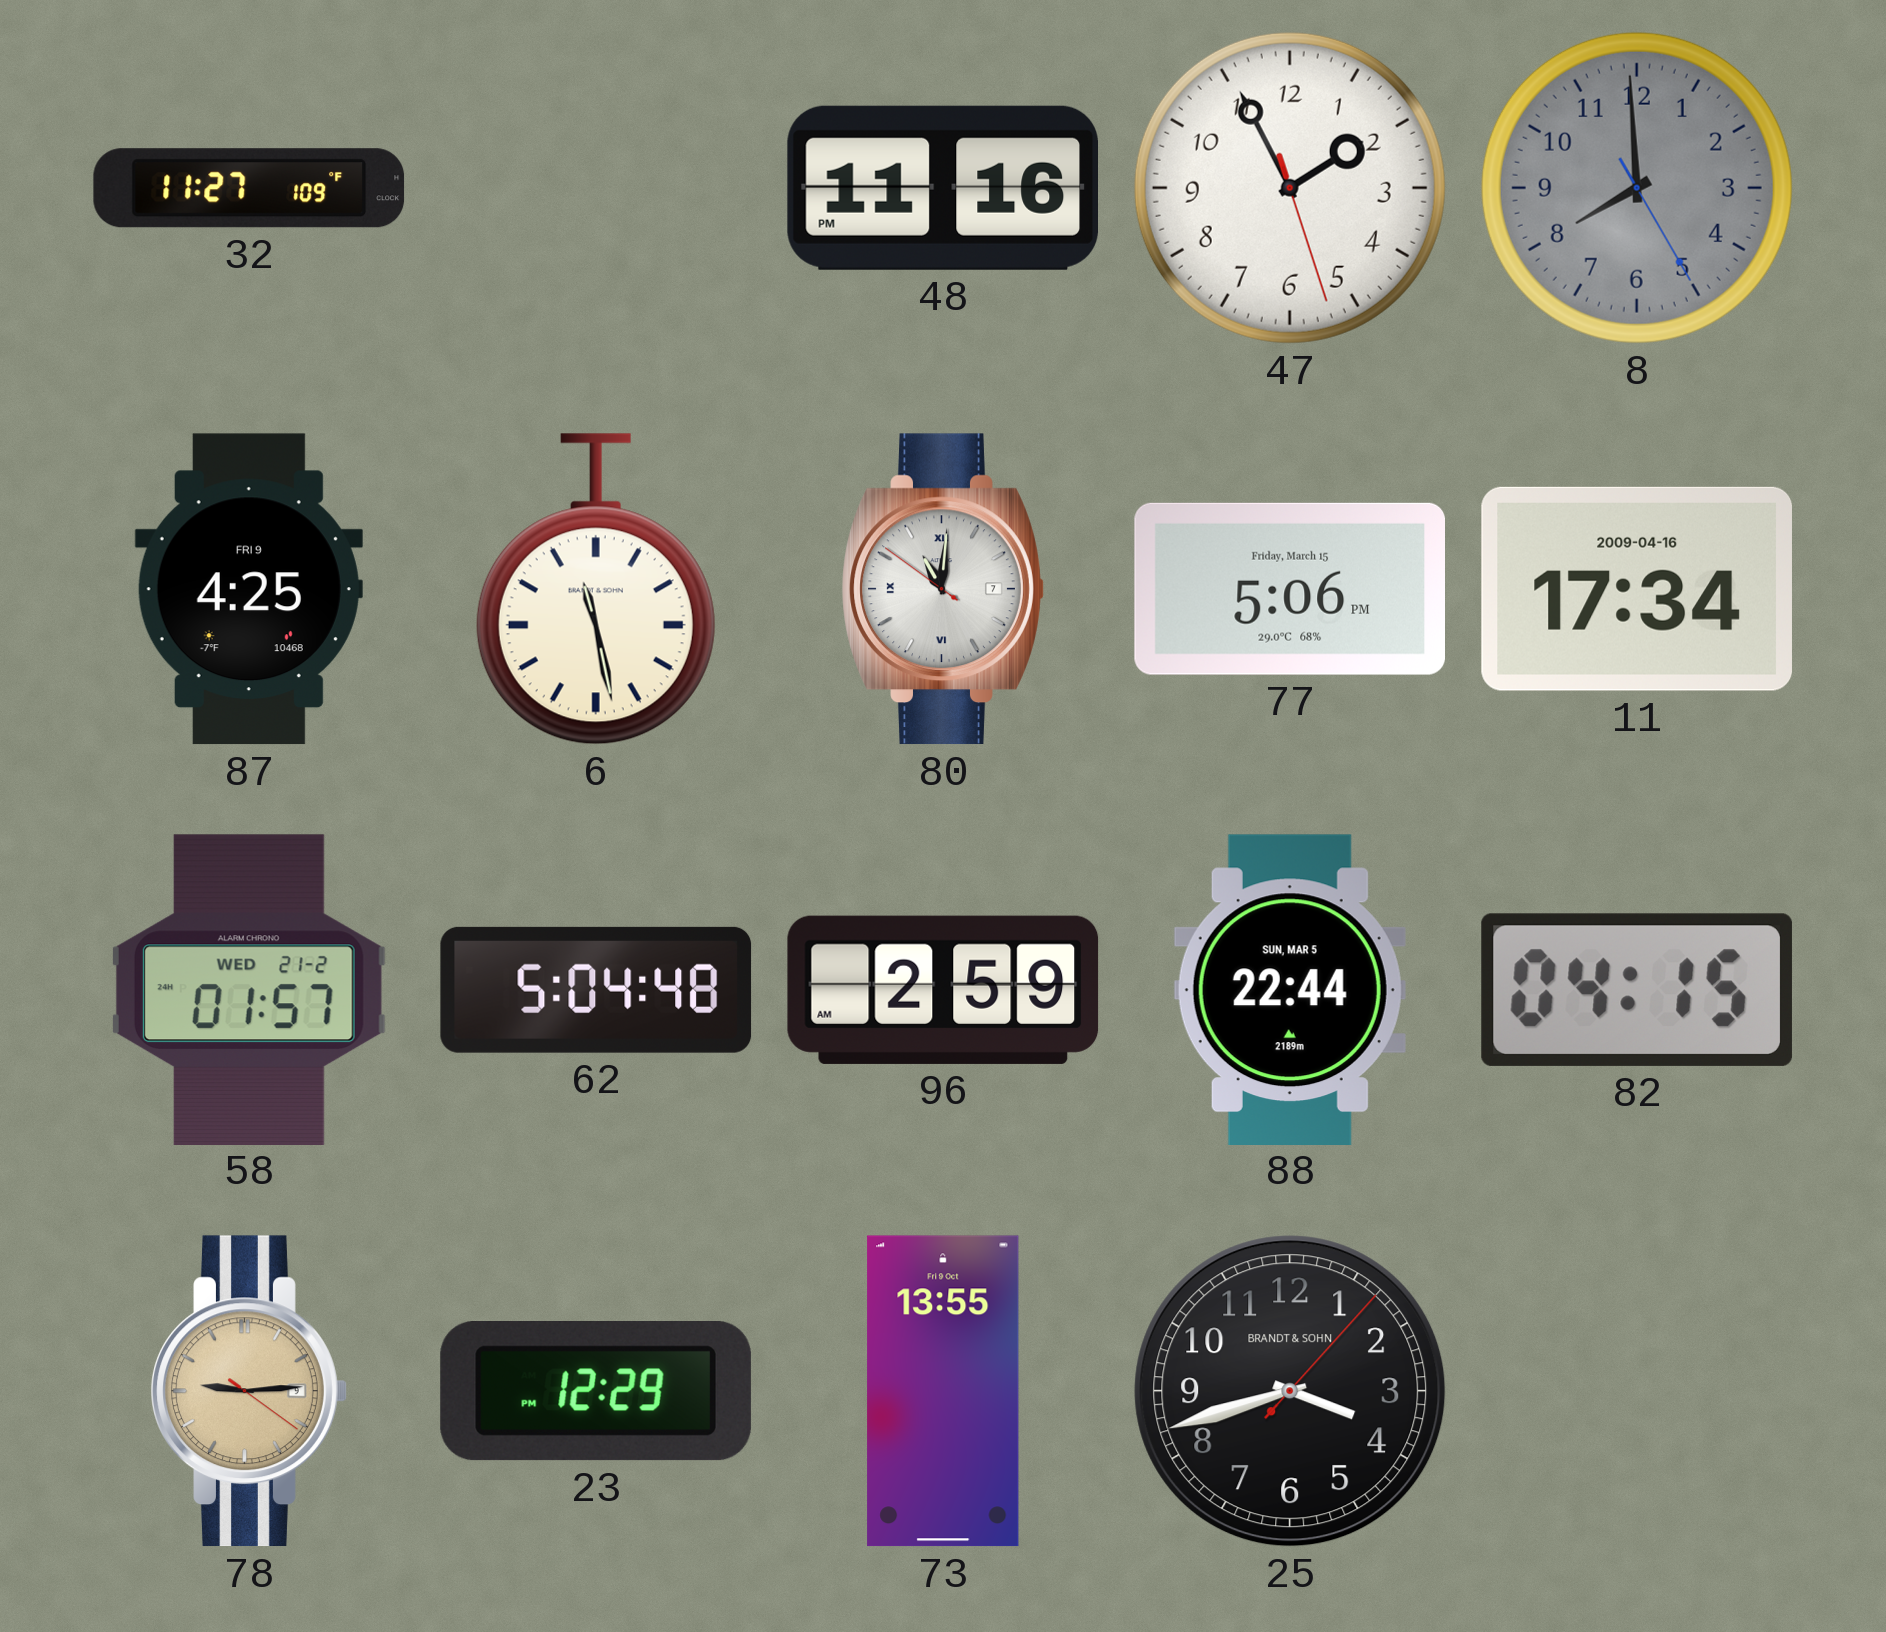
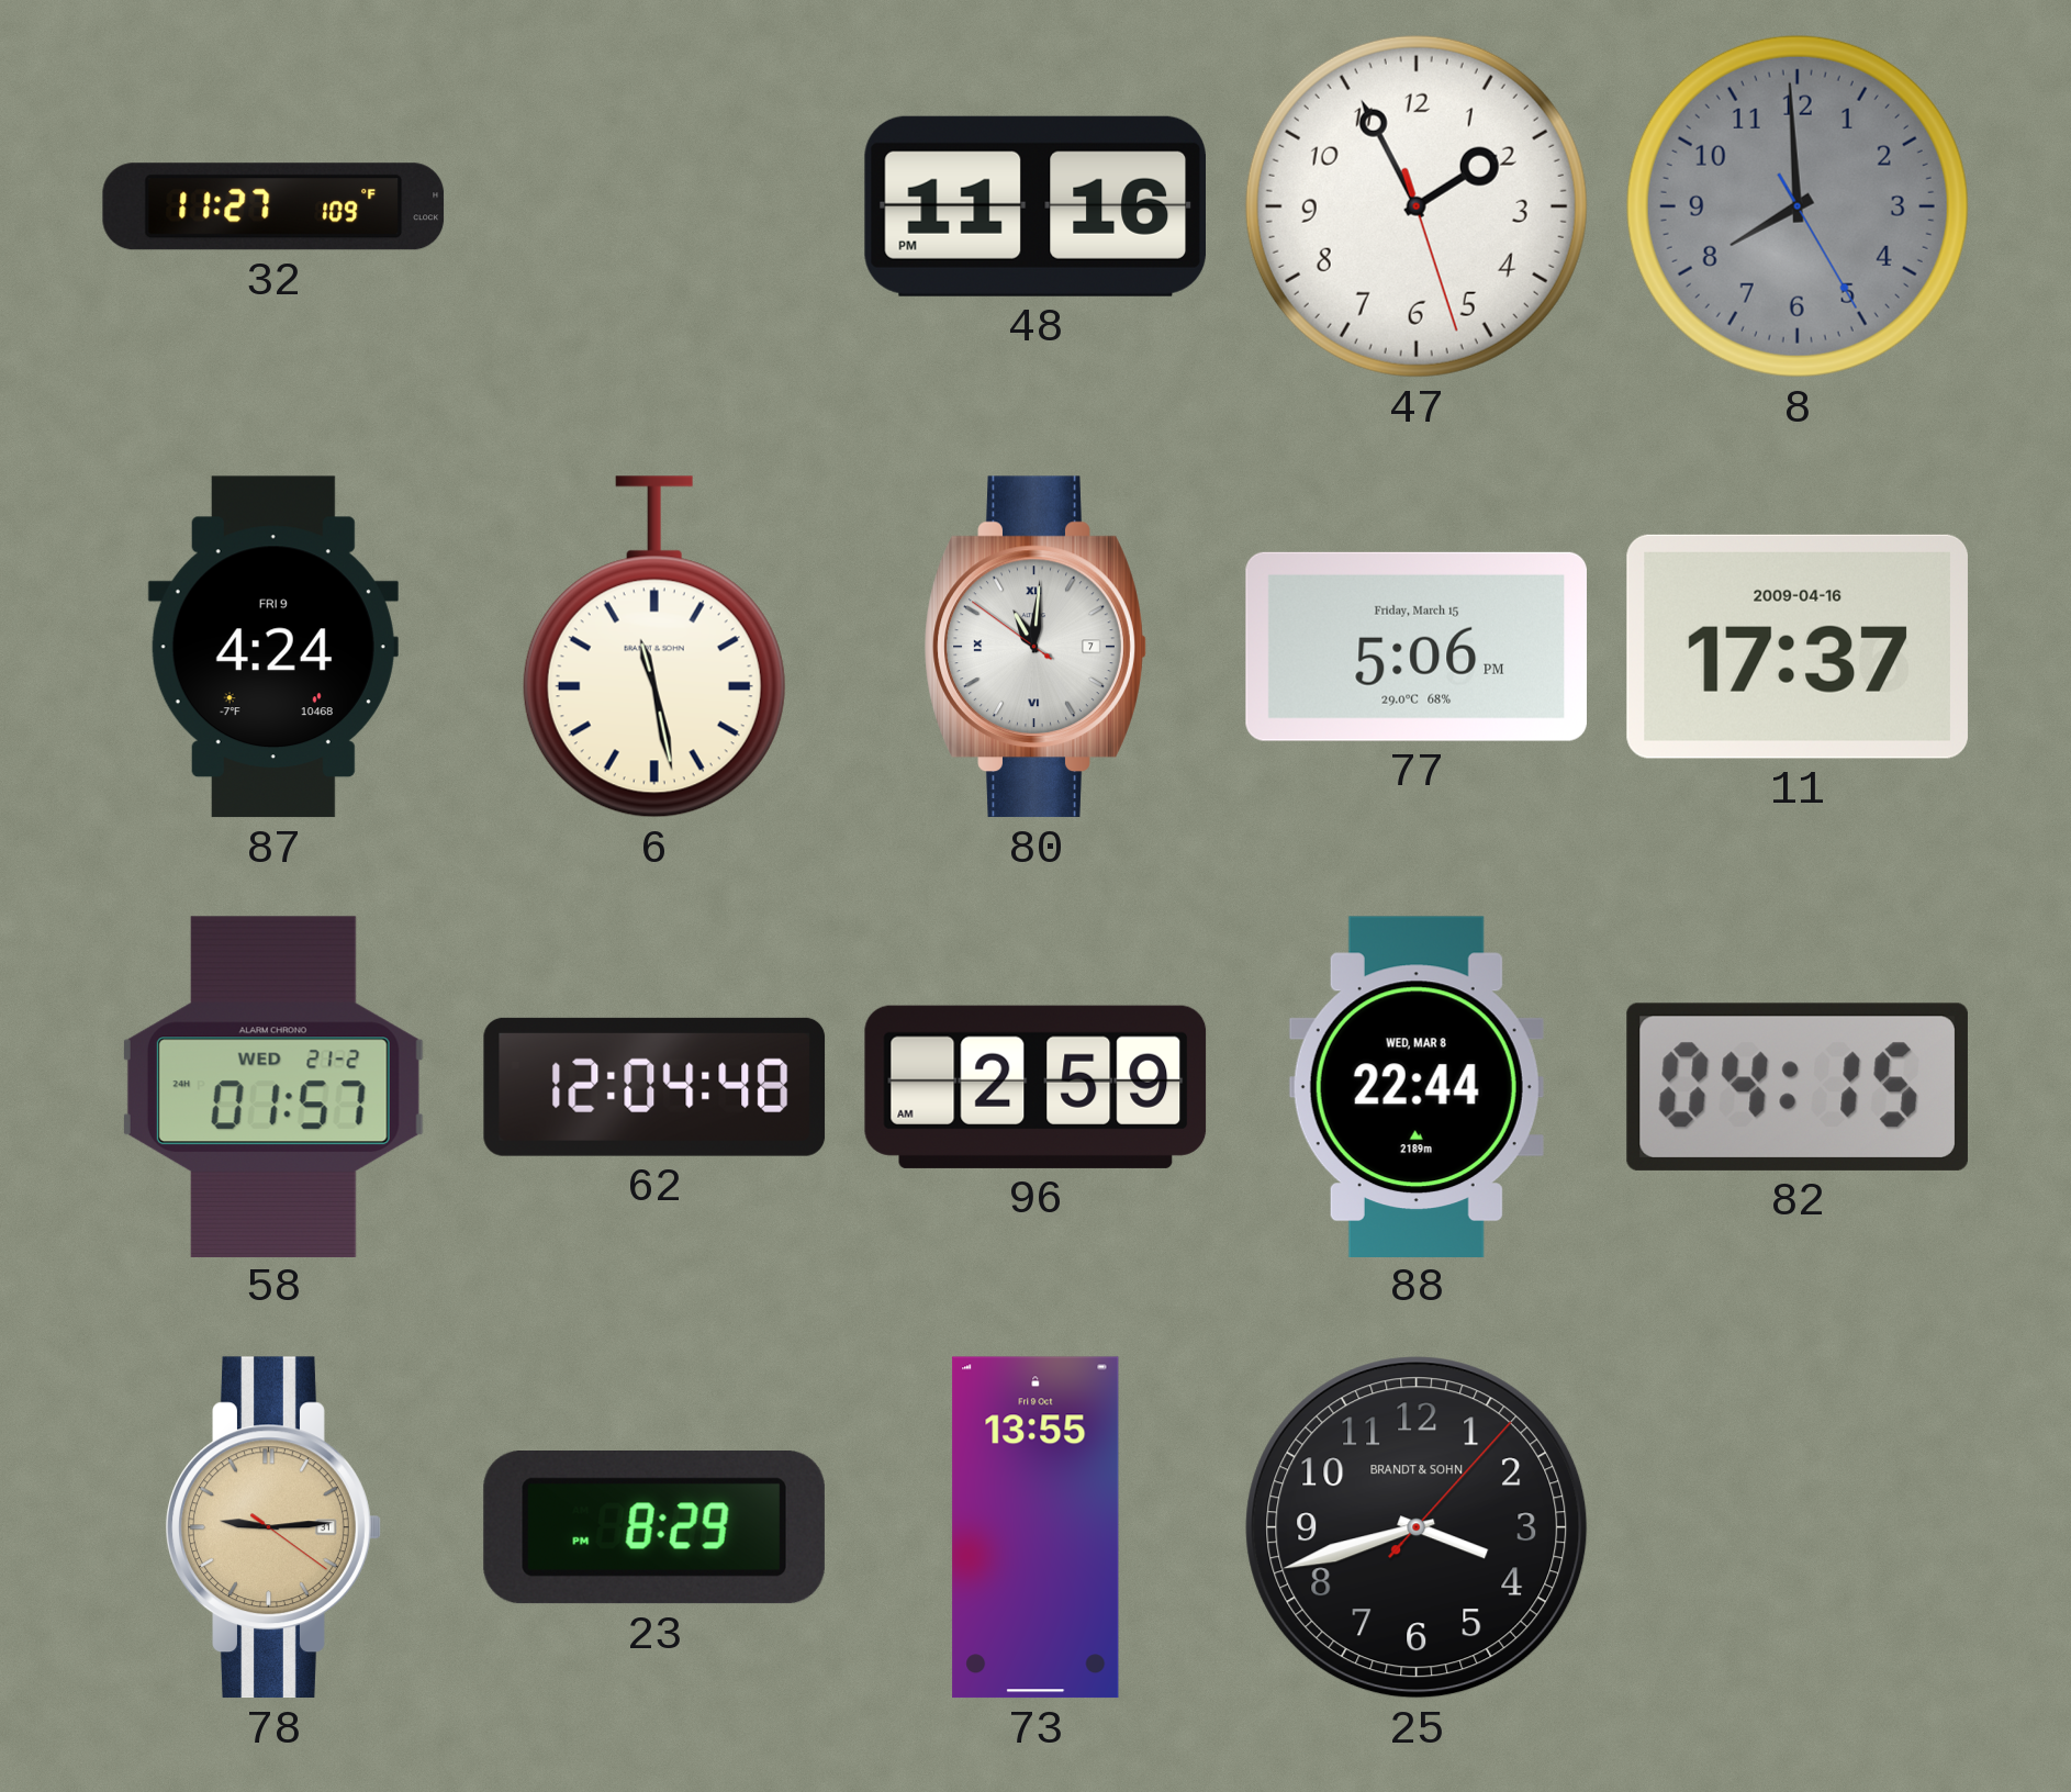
87: 4:25 -> 4:24
11: 17:34 -> 17:37
62: 5:04 -> 12:04
88 date: SUN, MAR 5 -> WED, MAR 8
78 date: 9 -> 31
23: 12:29 -> 8:29
